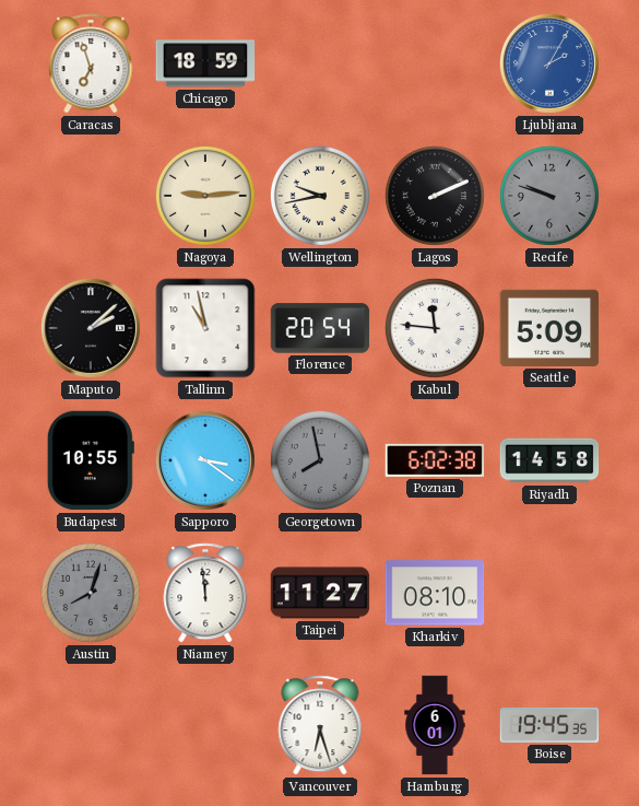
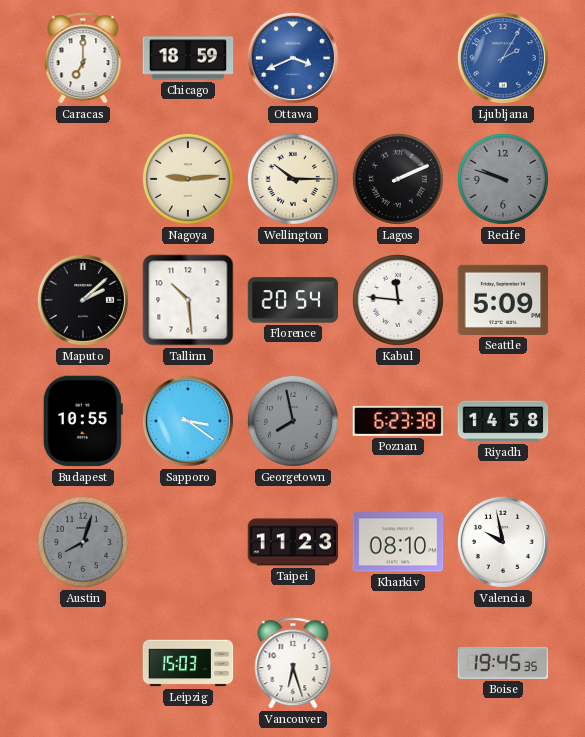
Caracas: 6:57 -> 7:00
Ottawa: none -> 3:41
Wellington: 9:43 -> 10:15
Tallinn: 10:58 -> 10:29
Poznan: 6:02 -> 6:23
Niamey: 11:59 -> none
Taipei: 11:27 -> 11:23
Valencia: none -> 9:58
Leipzig: none -> 15:03
Hamburg: 6:01 -> none
